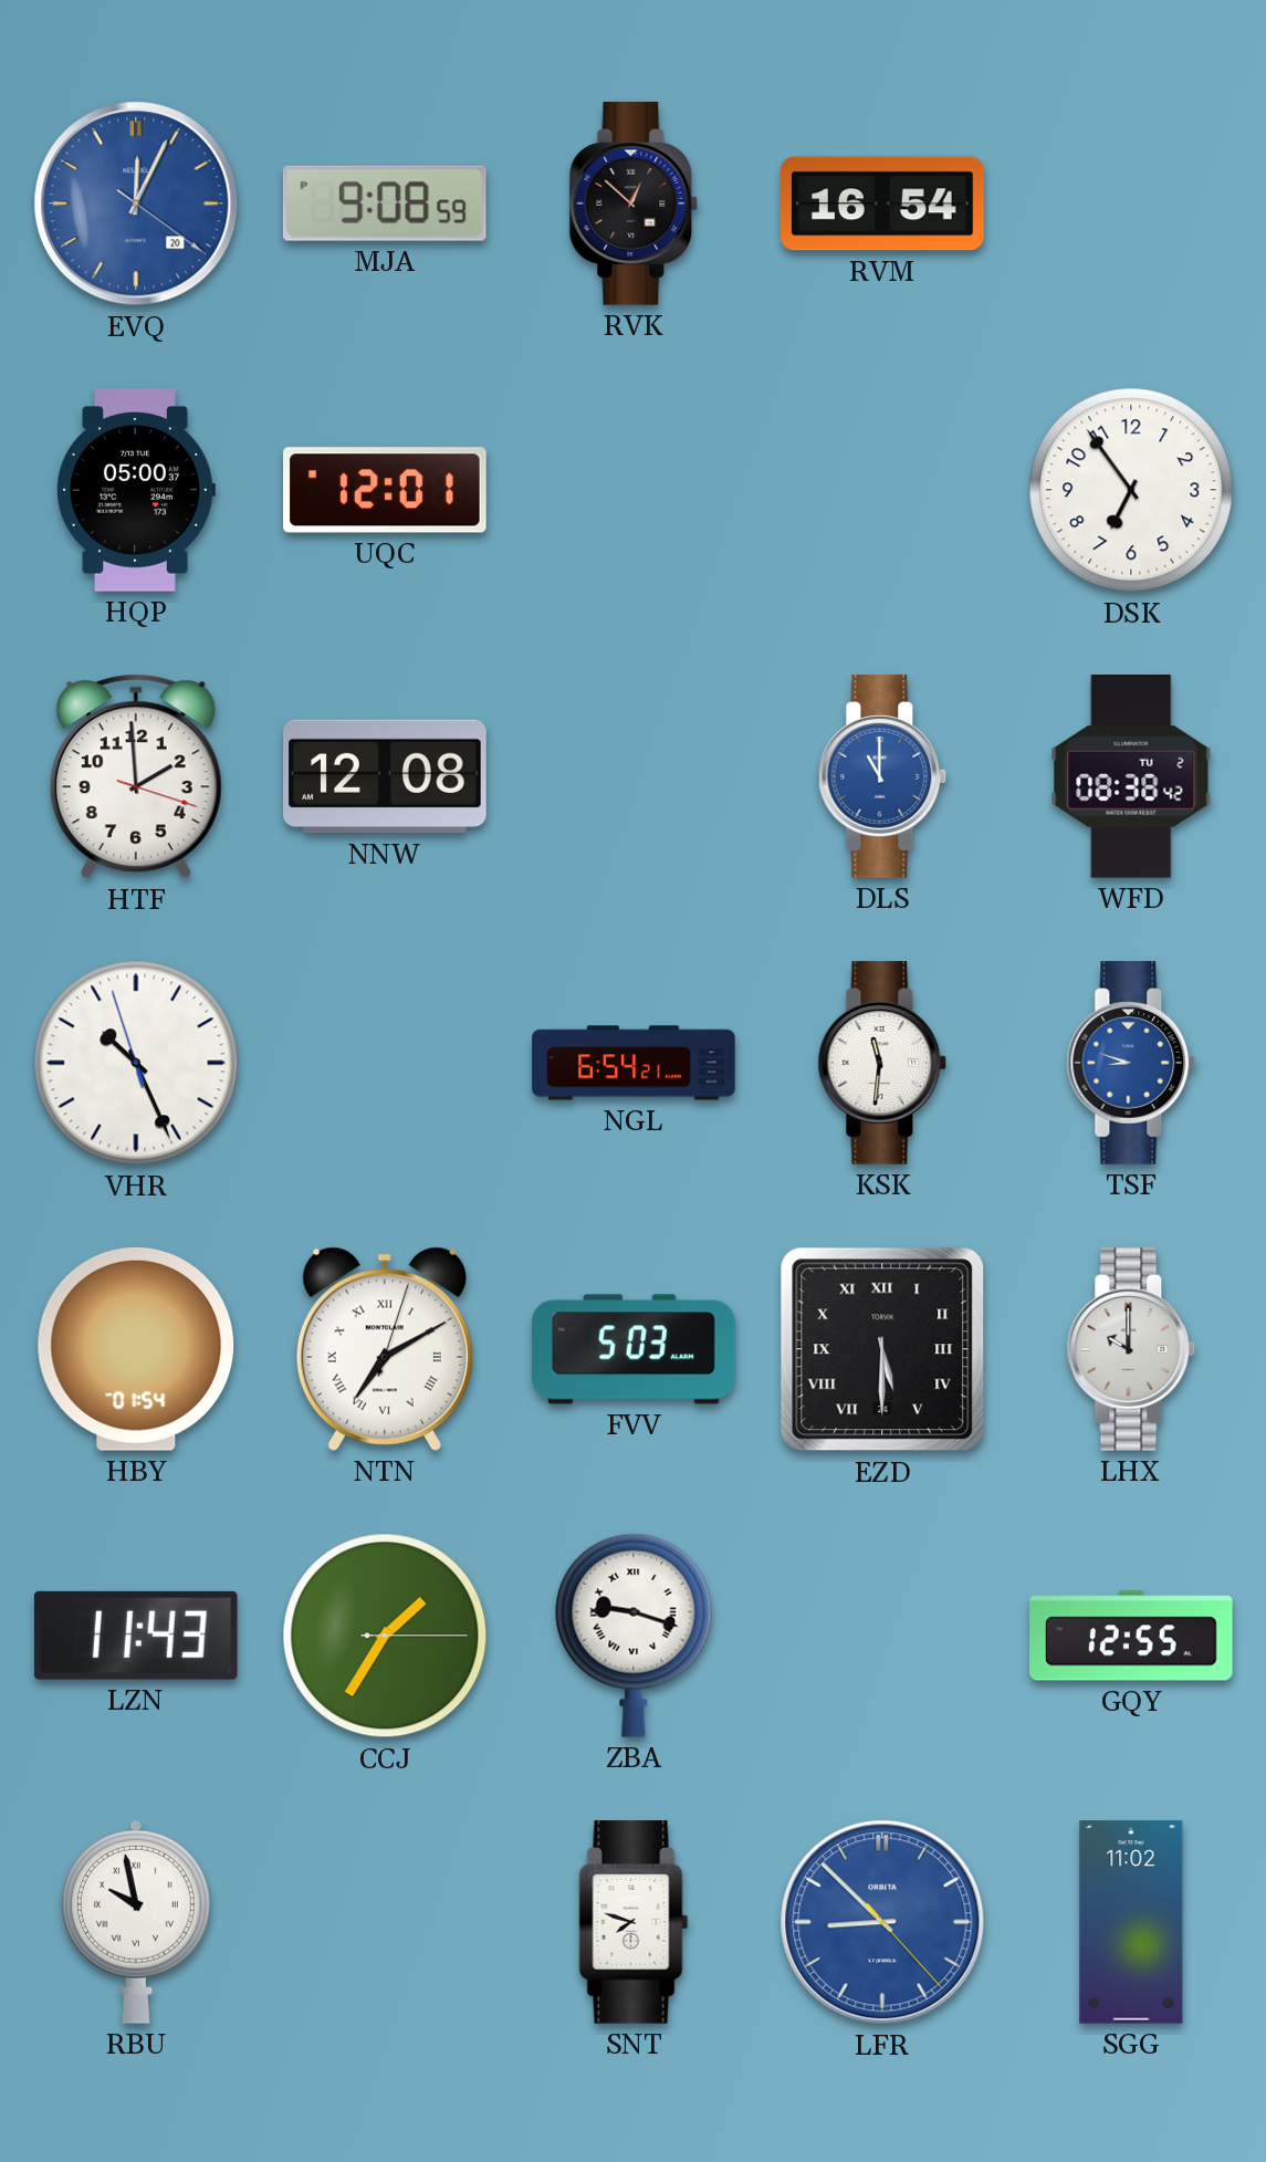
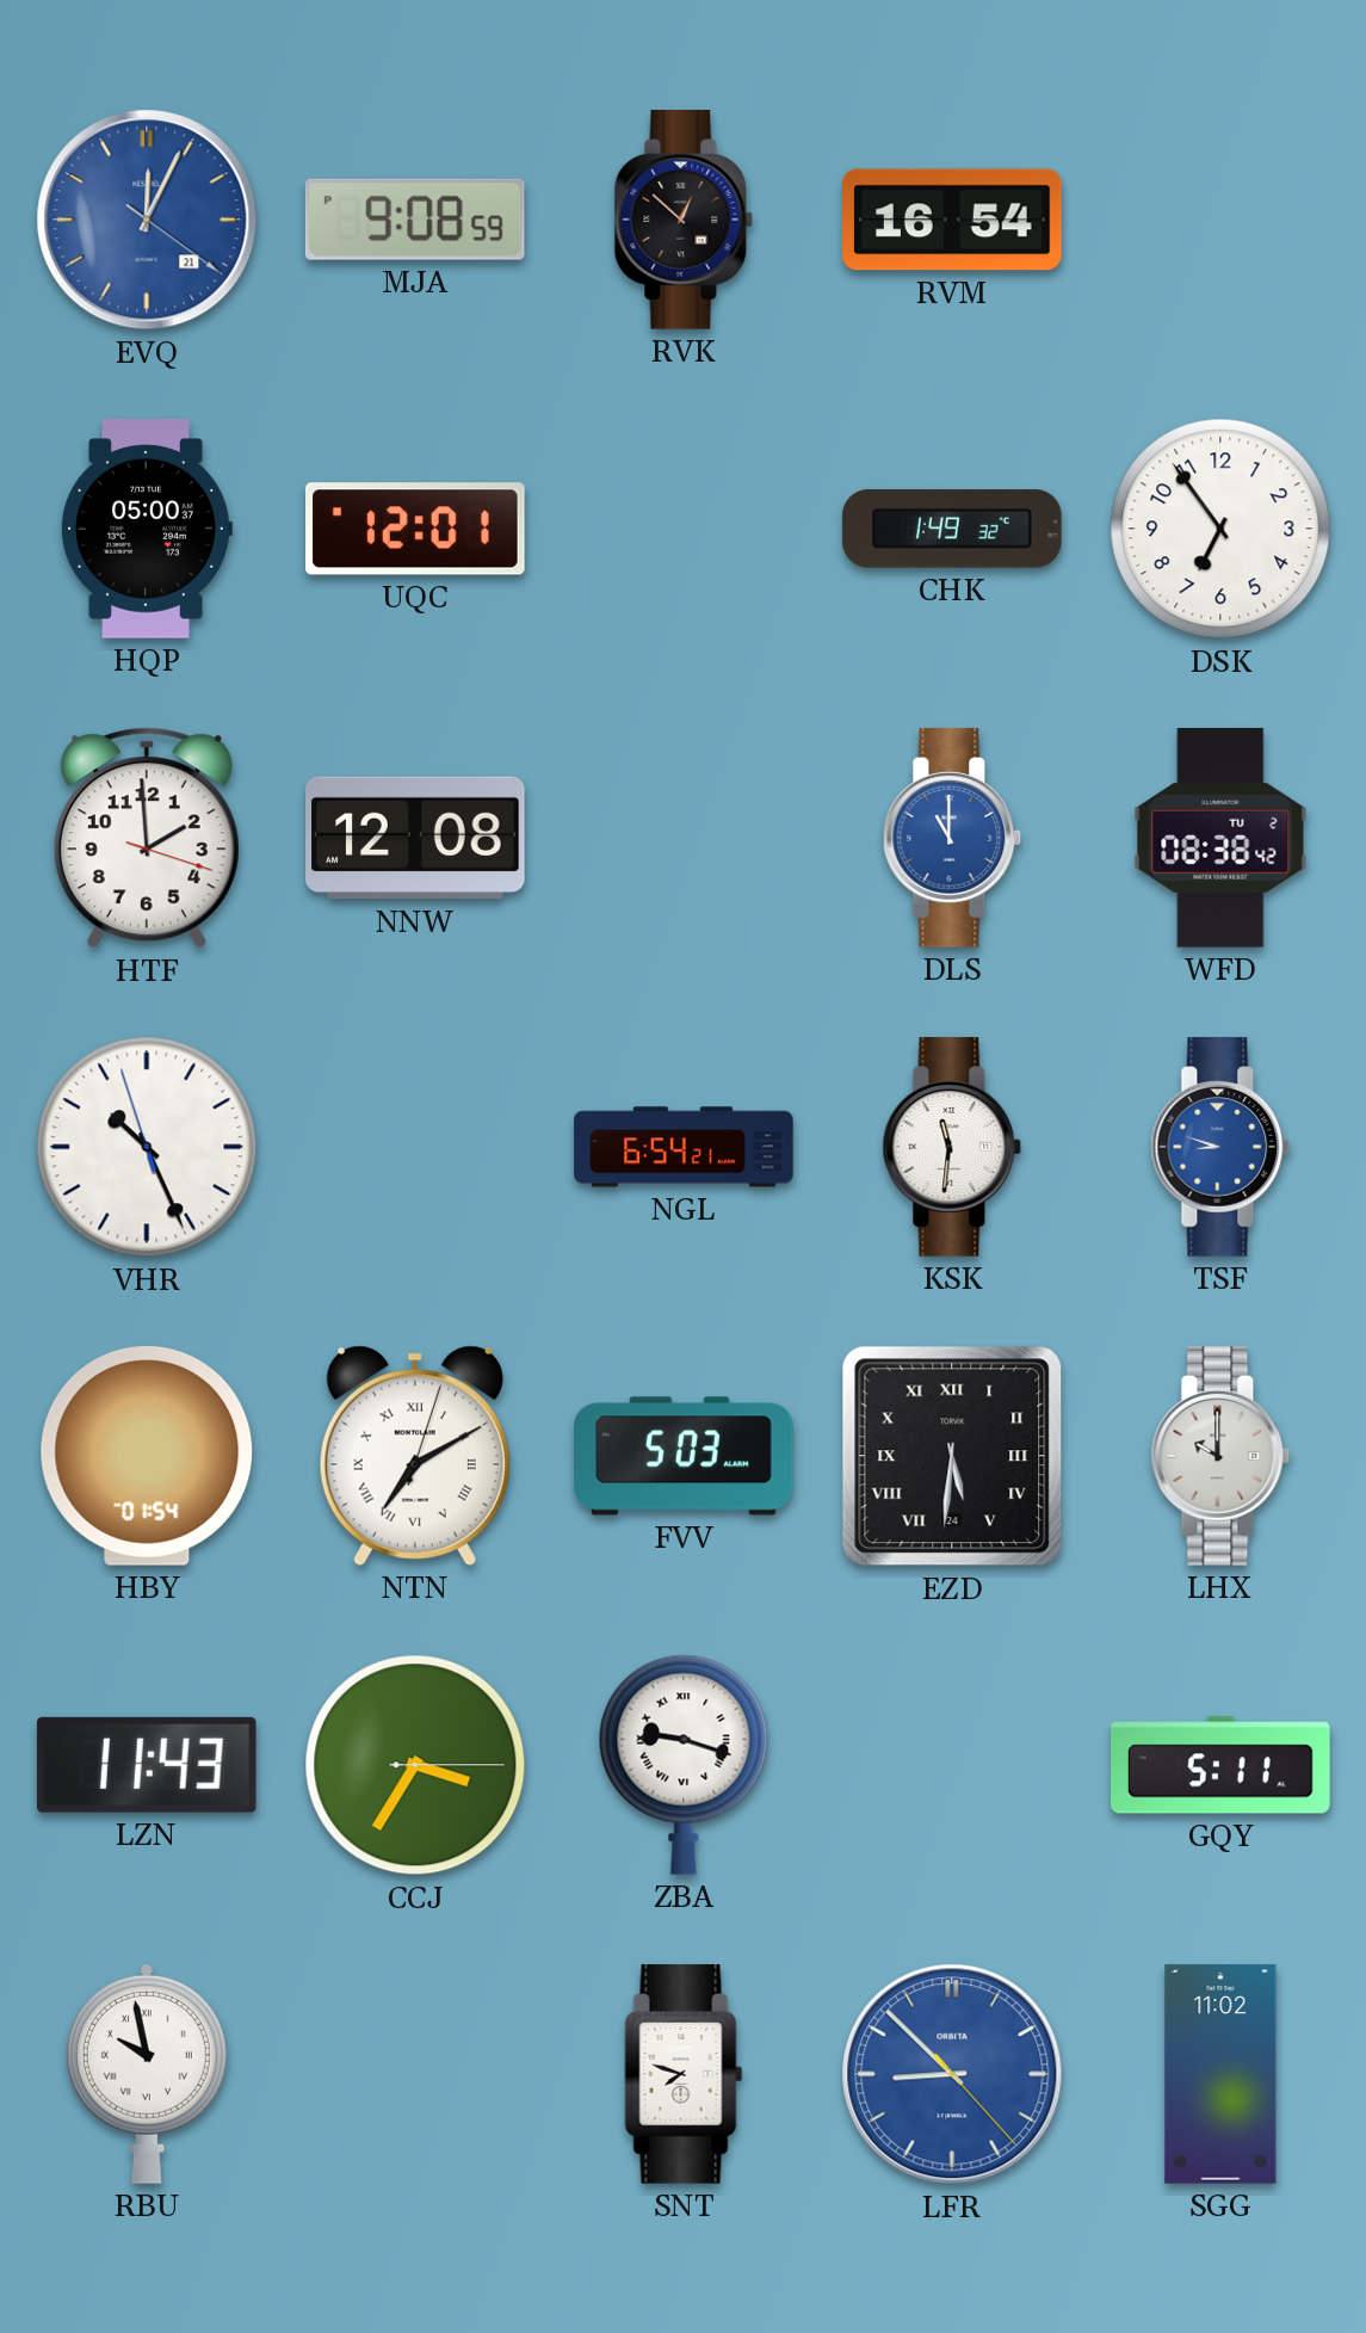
EVQ date: 20 -> 21
CHK: none -> 1:49
EZD: 5:30 -> 5:31
CCJ: 1:35 -> 3:35
GQY: 12:55 -> 5:11
